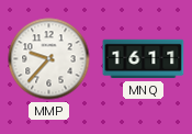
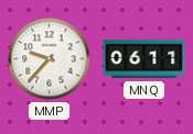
MNQ: 16:11 -> 06:11
